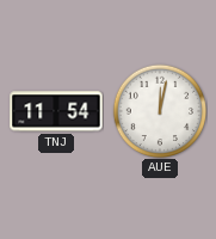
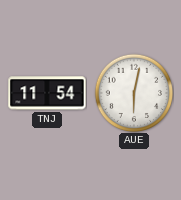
AUE: 12:02 -> 6:02
